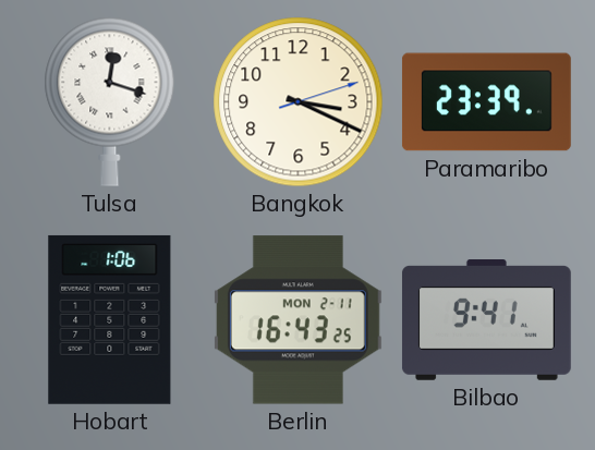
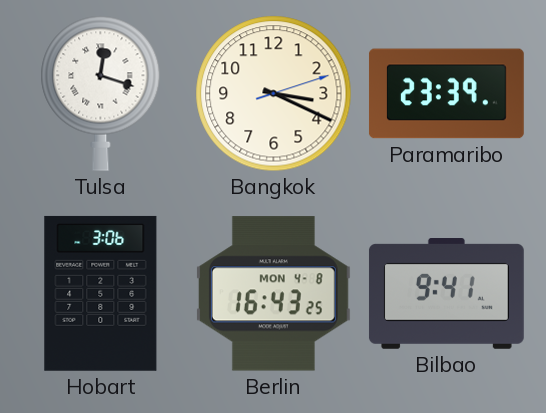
Hobart: 1:06 -> 3:06
Berlin date: MON 2-11 -> MON 4-8
